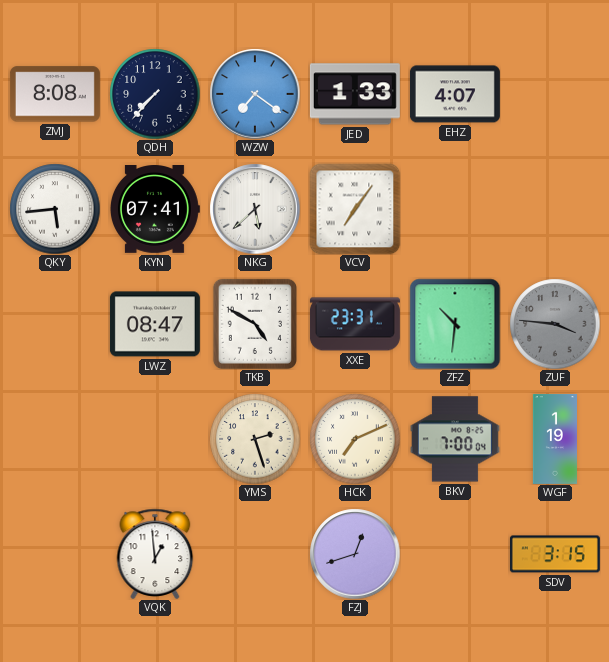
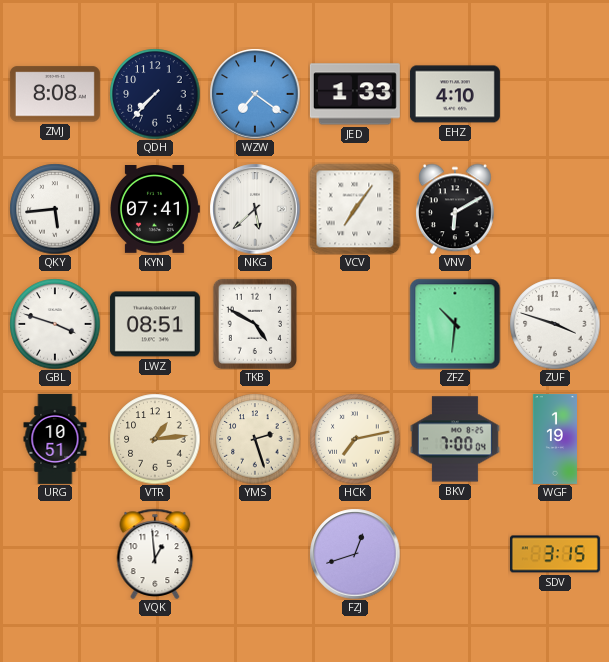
EHZ: 4:07 -> 4:10
VNV: none -> 6:10
GBL: none -> 3:48
LWZ: 08:47 -> 08:51
XXE: 23:31 -> none
ZUF: 3:46 -> 3:48
ZUF dial: grey -> white
URG: none -> 10:51
VTR: none -> 1:14
HCK: 7:11 -> 7:13
